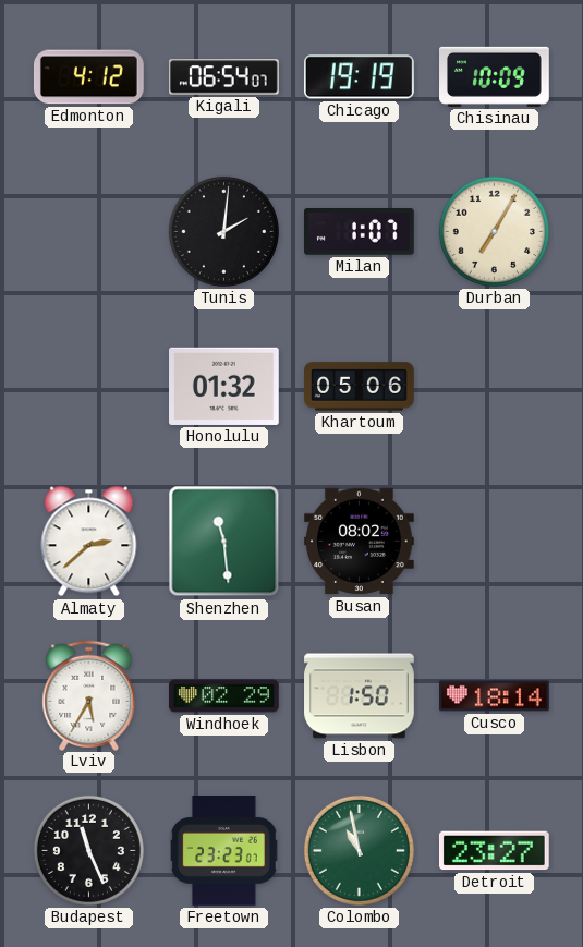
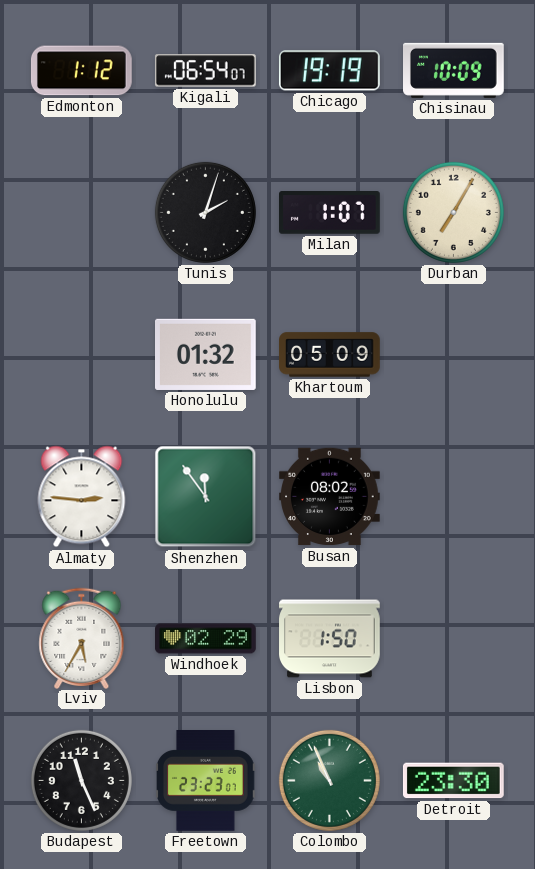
Edmonton: 4:12 -> 1:12
Tunis: 2:01 -> 2:03
Khartoum: 05:06 -> 05:09
Almaty: 2:38 -> 2:46
Shenzhen: 11:29 -> 11:54
Cusco: 18:14 -> none
Colombo: 10:58 -> 10:56
Detroit: 23:27 -> 23:30
